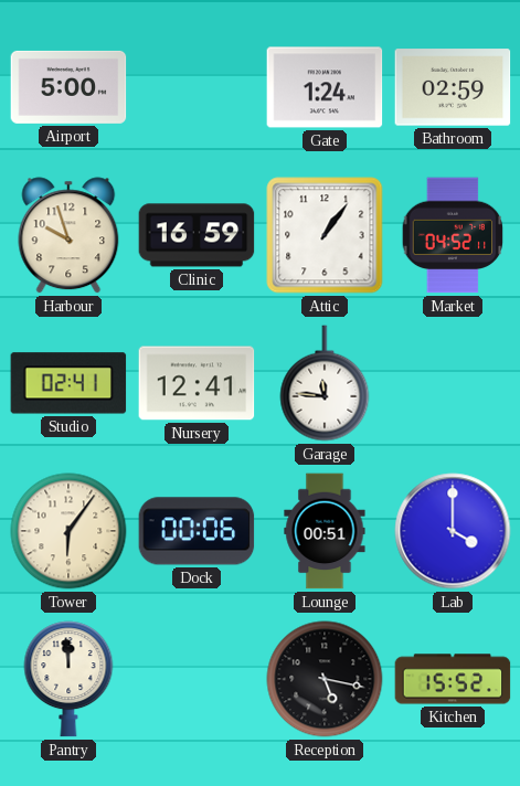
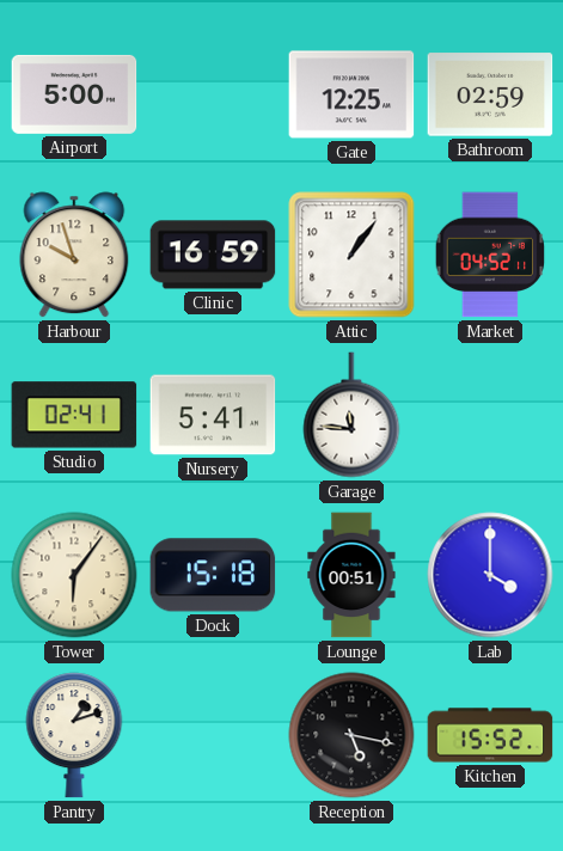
Gate: 1:24 -> 12:25
Nursery: 12:41 -> 5:41
Dock: 00:06 -> 15:18
Pantry: 11:59 -> 1:12
